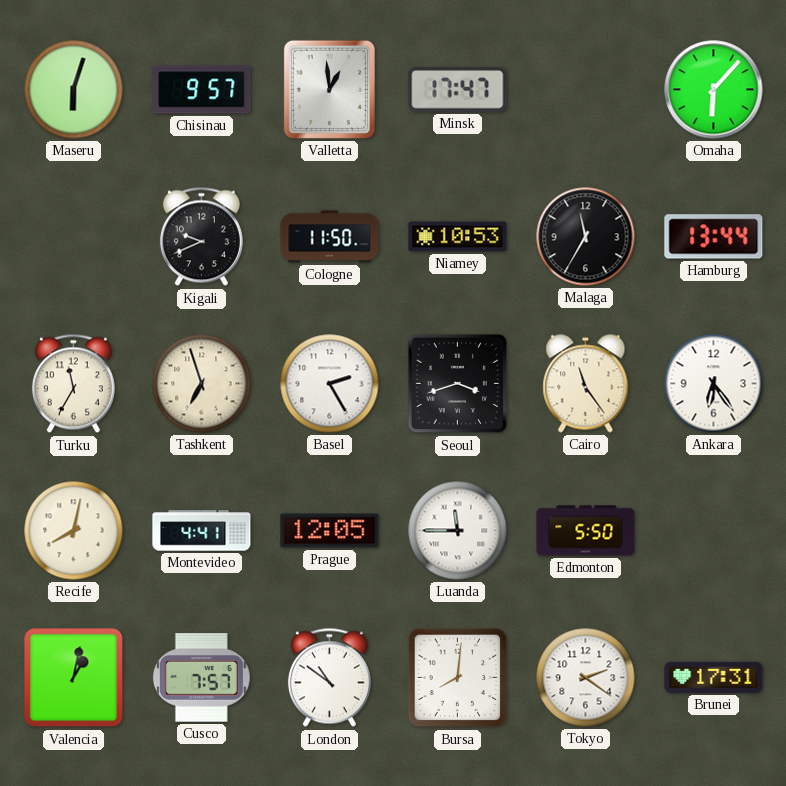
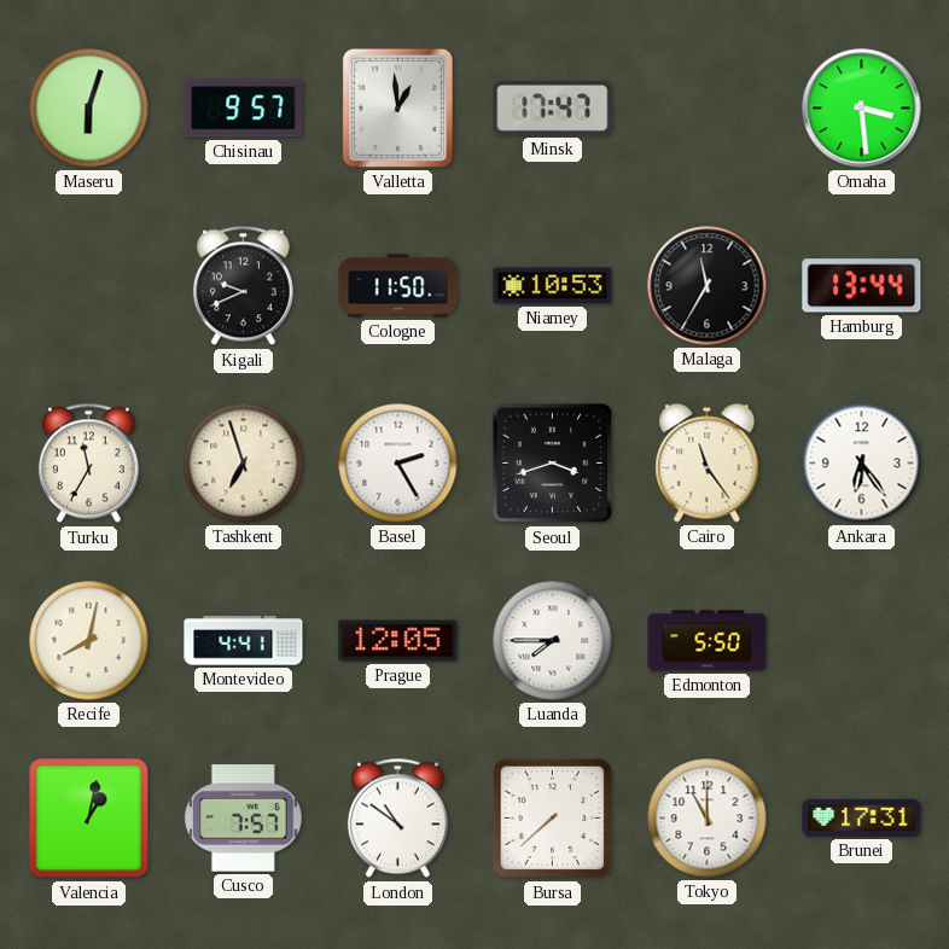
Omaha: 6:07 -> 3:29
Luanda: 11:45 -> 7:45
Bursa: 8:01 -> 7:38
Tokyo: 2:21 -> 11:00
